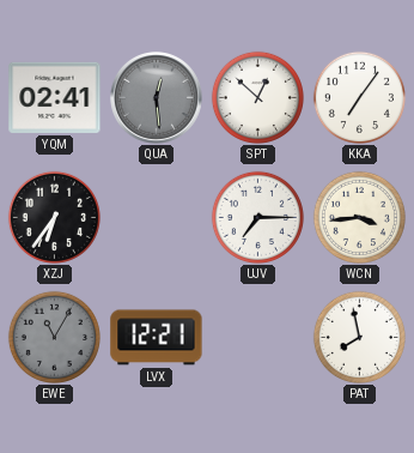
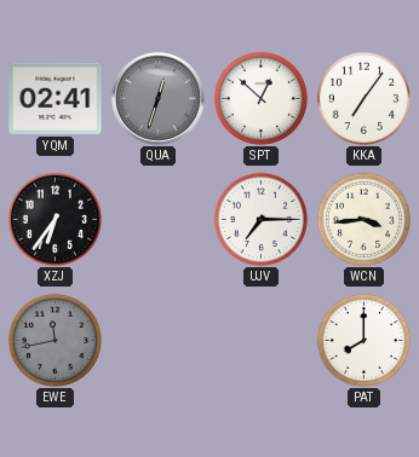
QUA: 12:29 -> 12:33
EWE: 11:05 -> 11:43
LVX: 12:21 -> none
PAT: 7:58 -> 8:00
